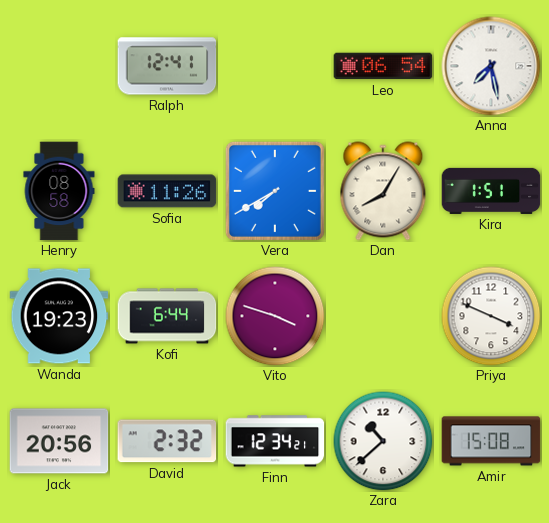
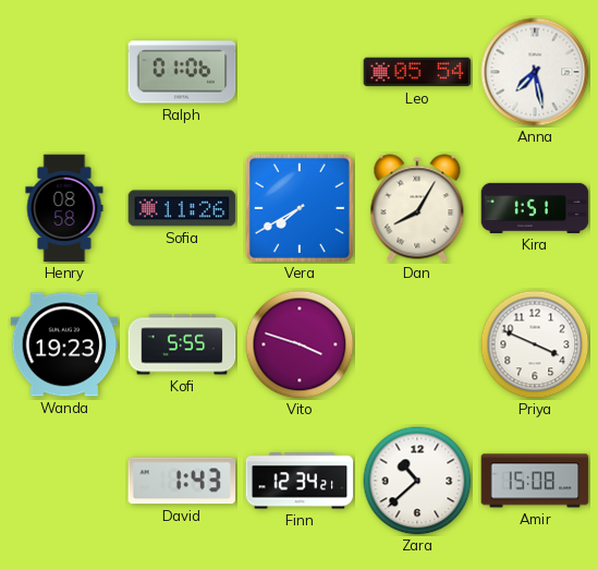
Ralph: 12:41 -> 01:06
Leo: 06:54 -> 05:54
Kofi: 6:44 -> 5:55
Jack: 20:56 -> none
David: 2:32 -> 1:43
